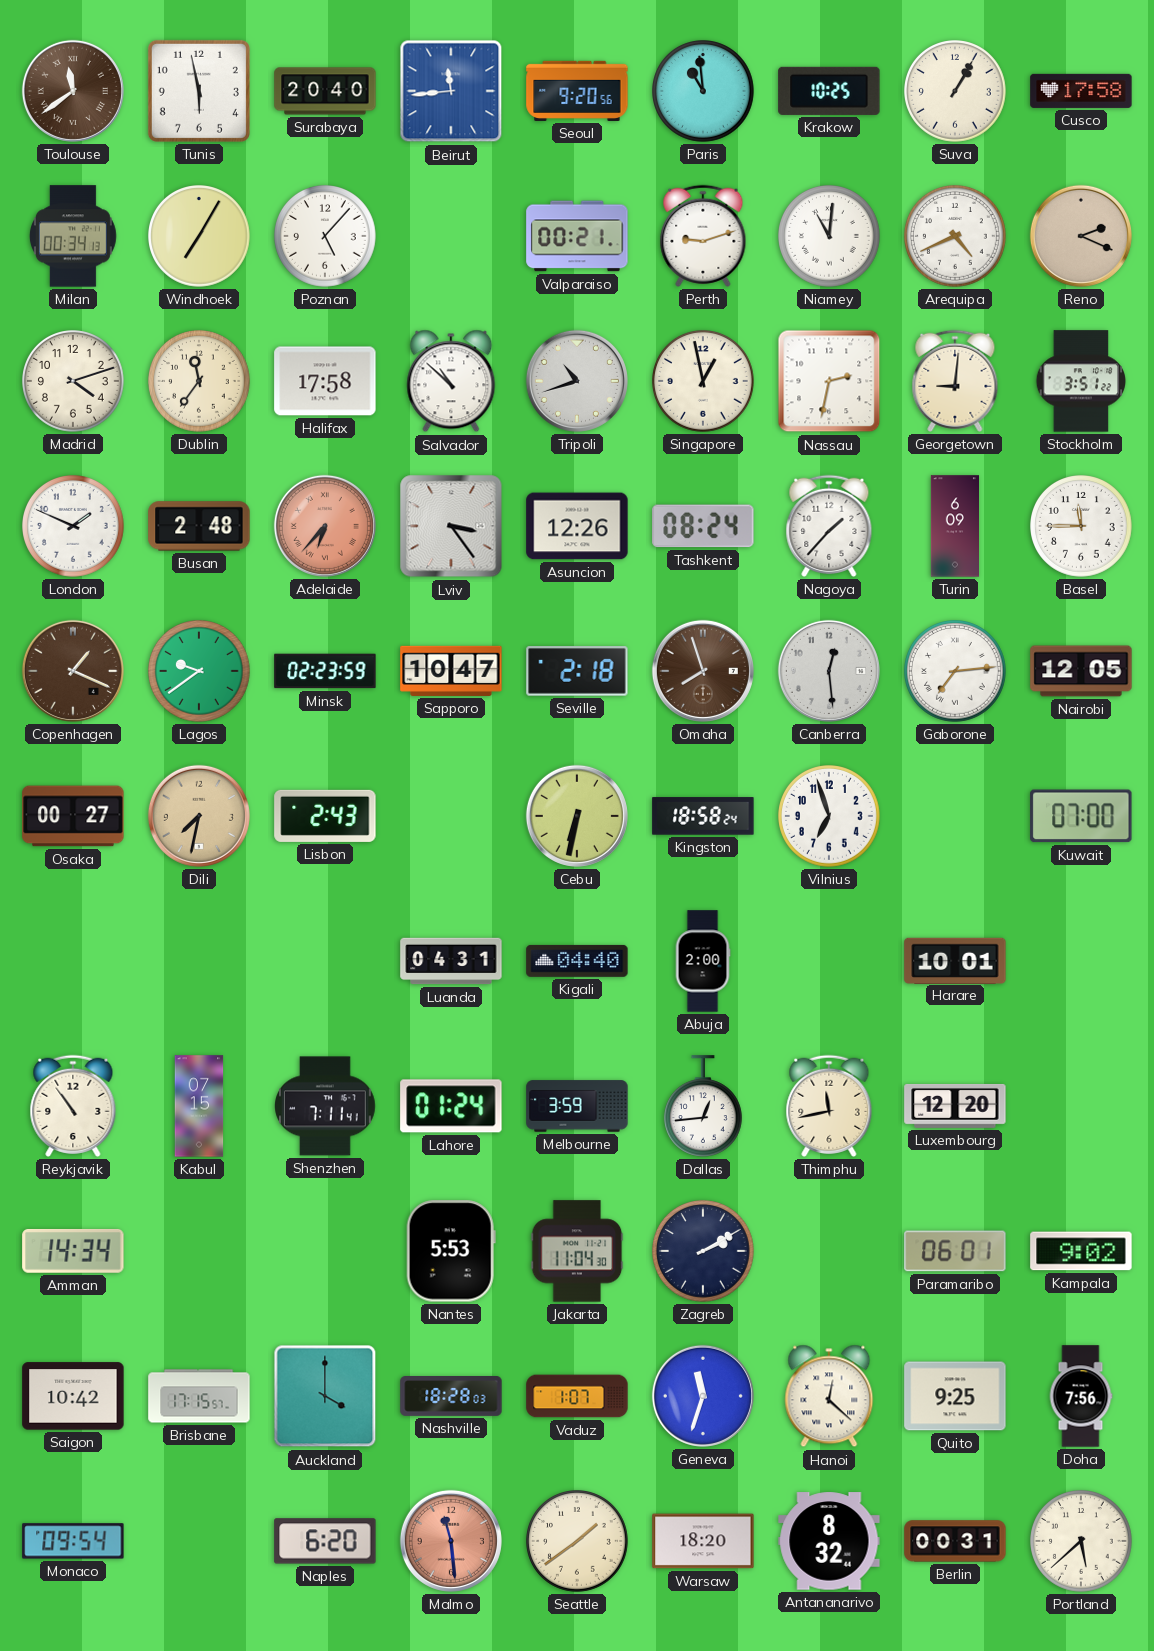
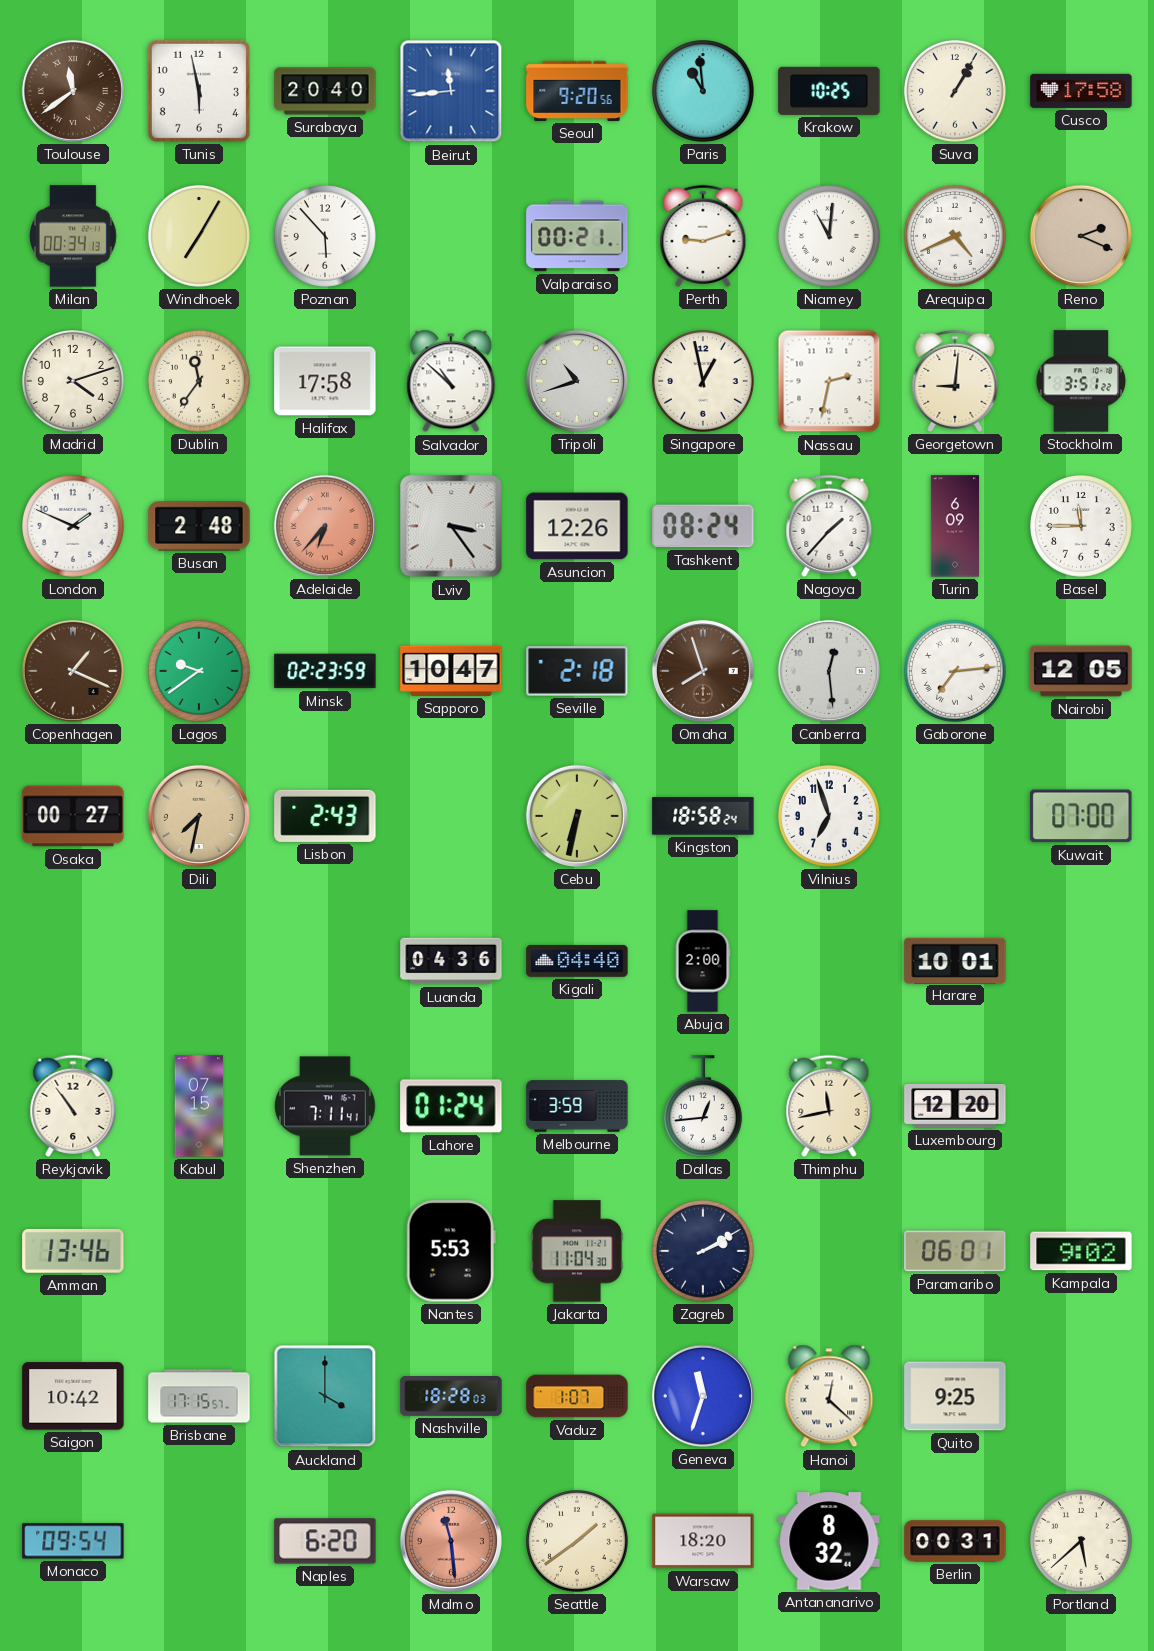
Poznan: 5:07 -> 5:53
Luanda: 04:31 -> 04:36
Amman: 14:34 -> 13:46
Doha: 7:56 -> none
